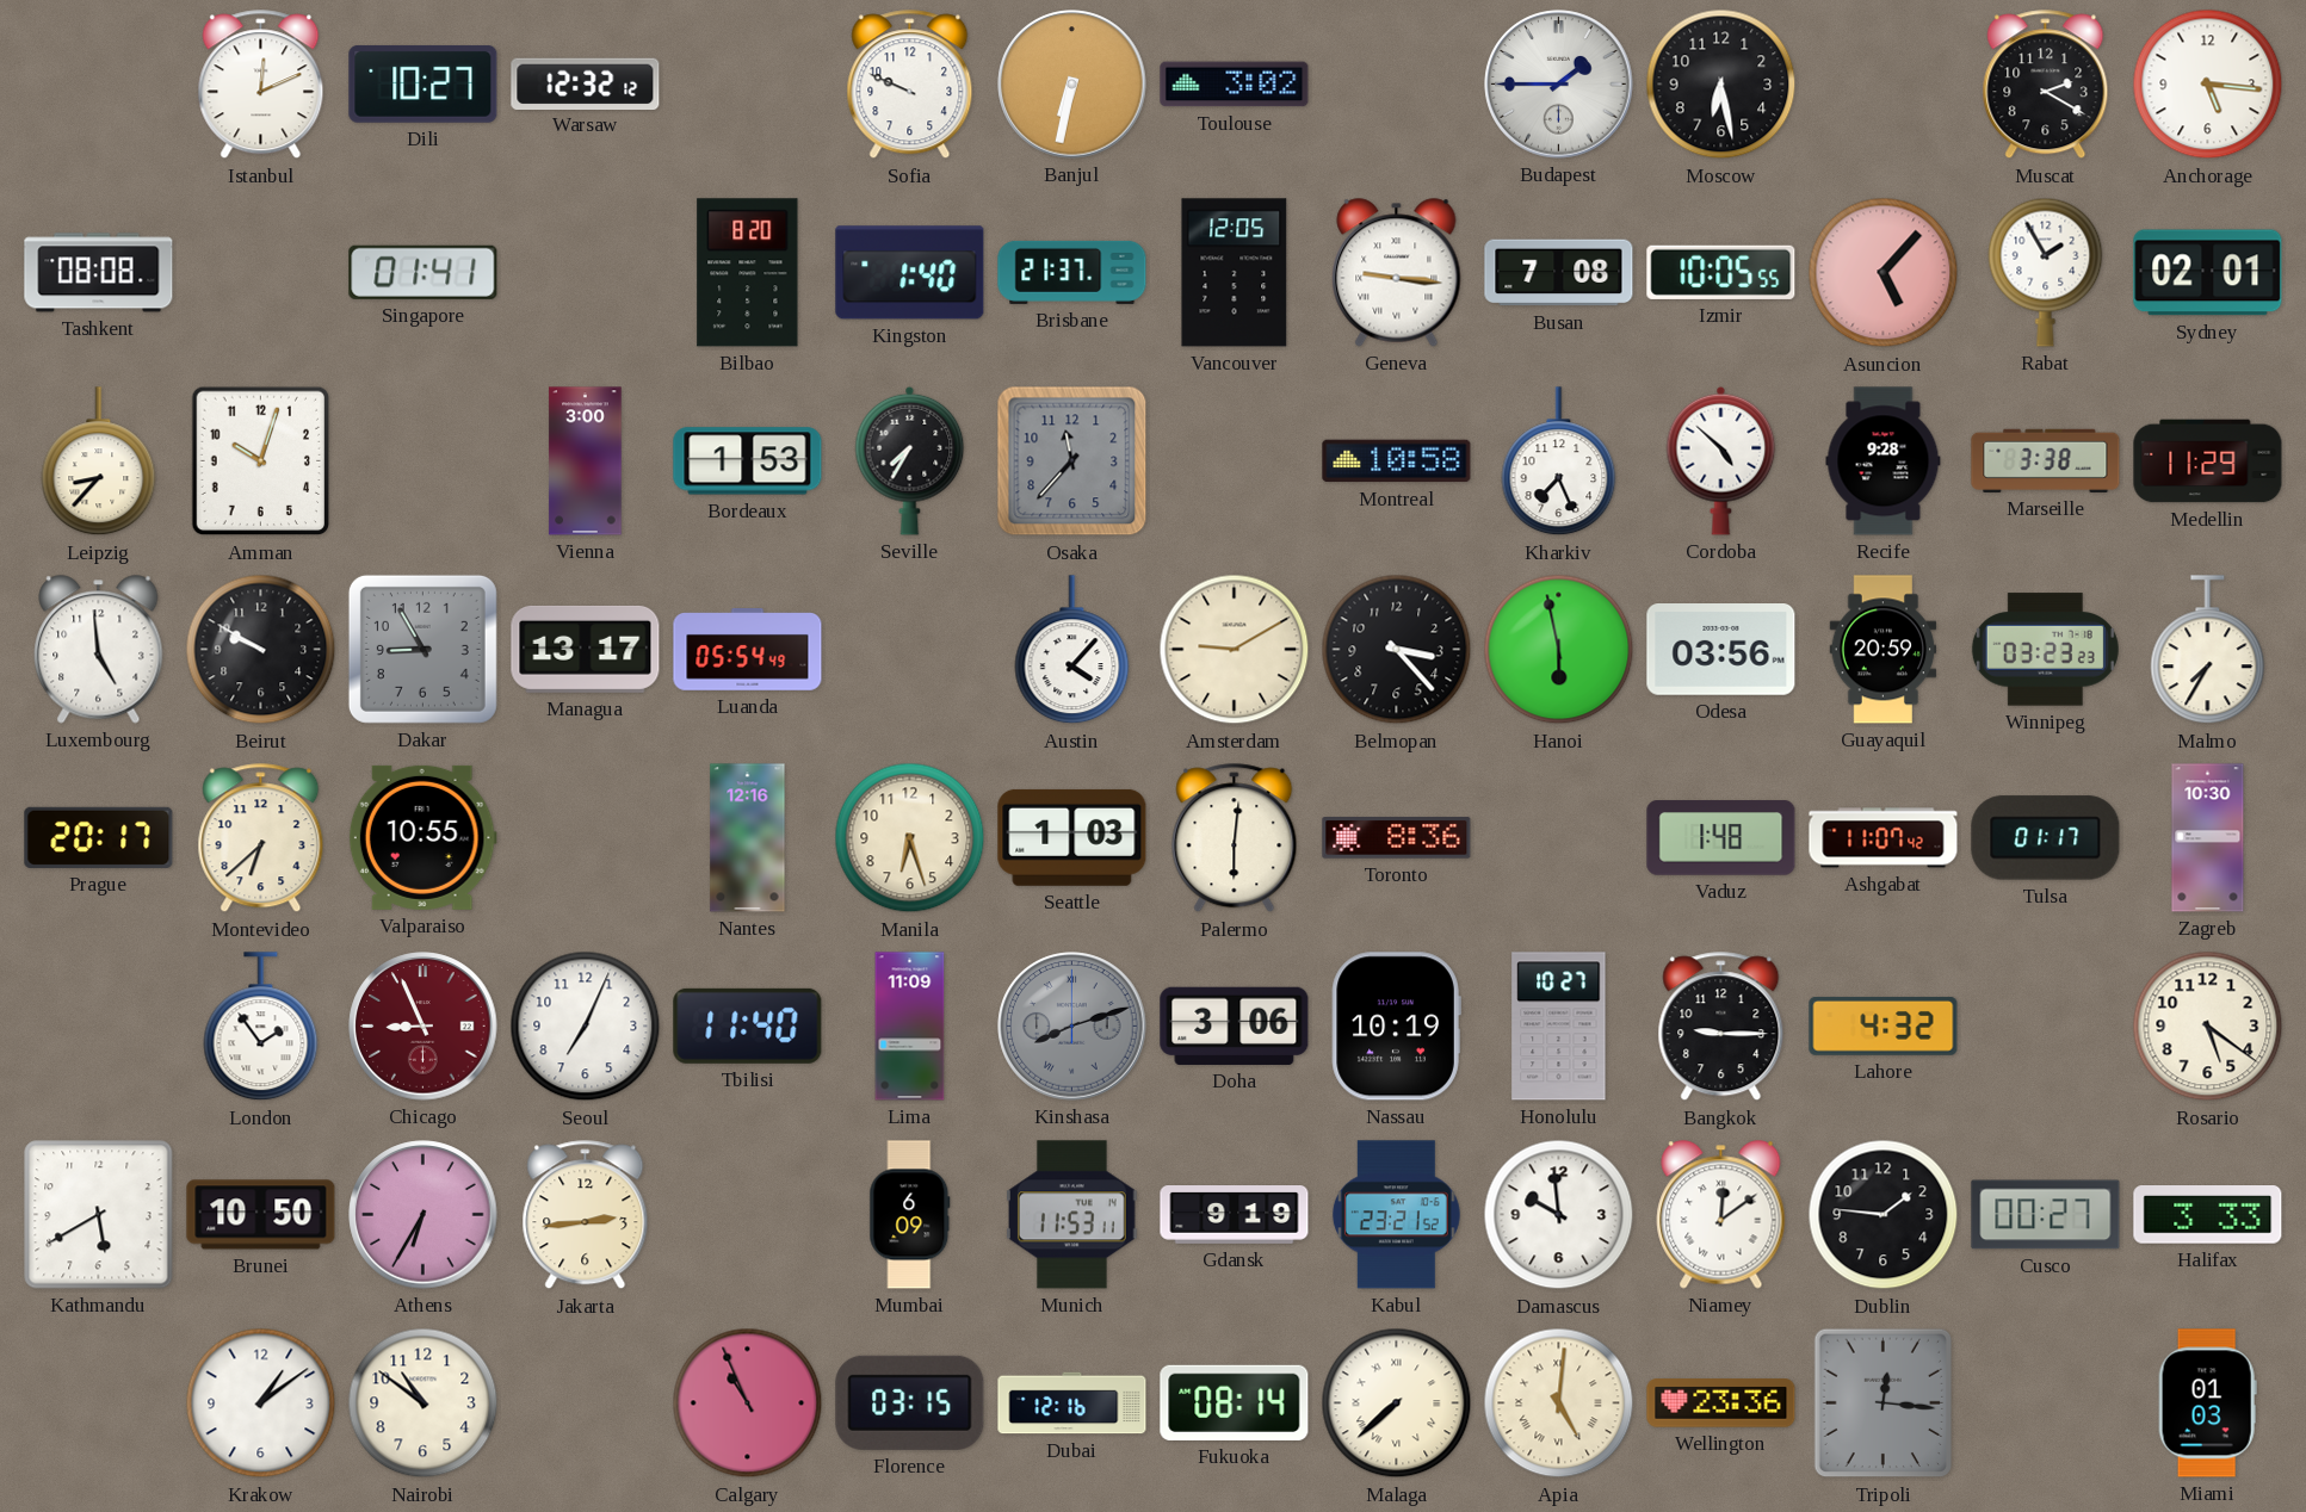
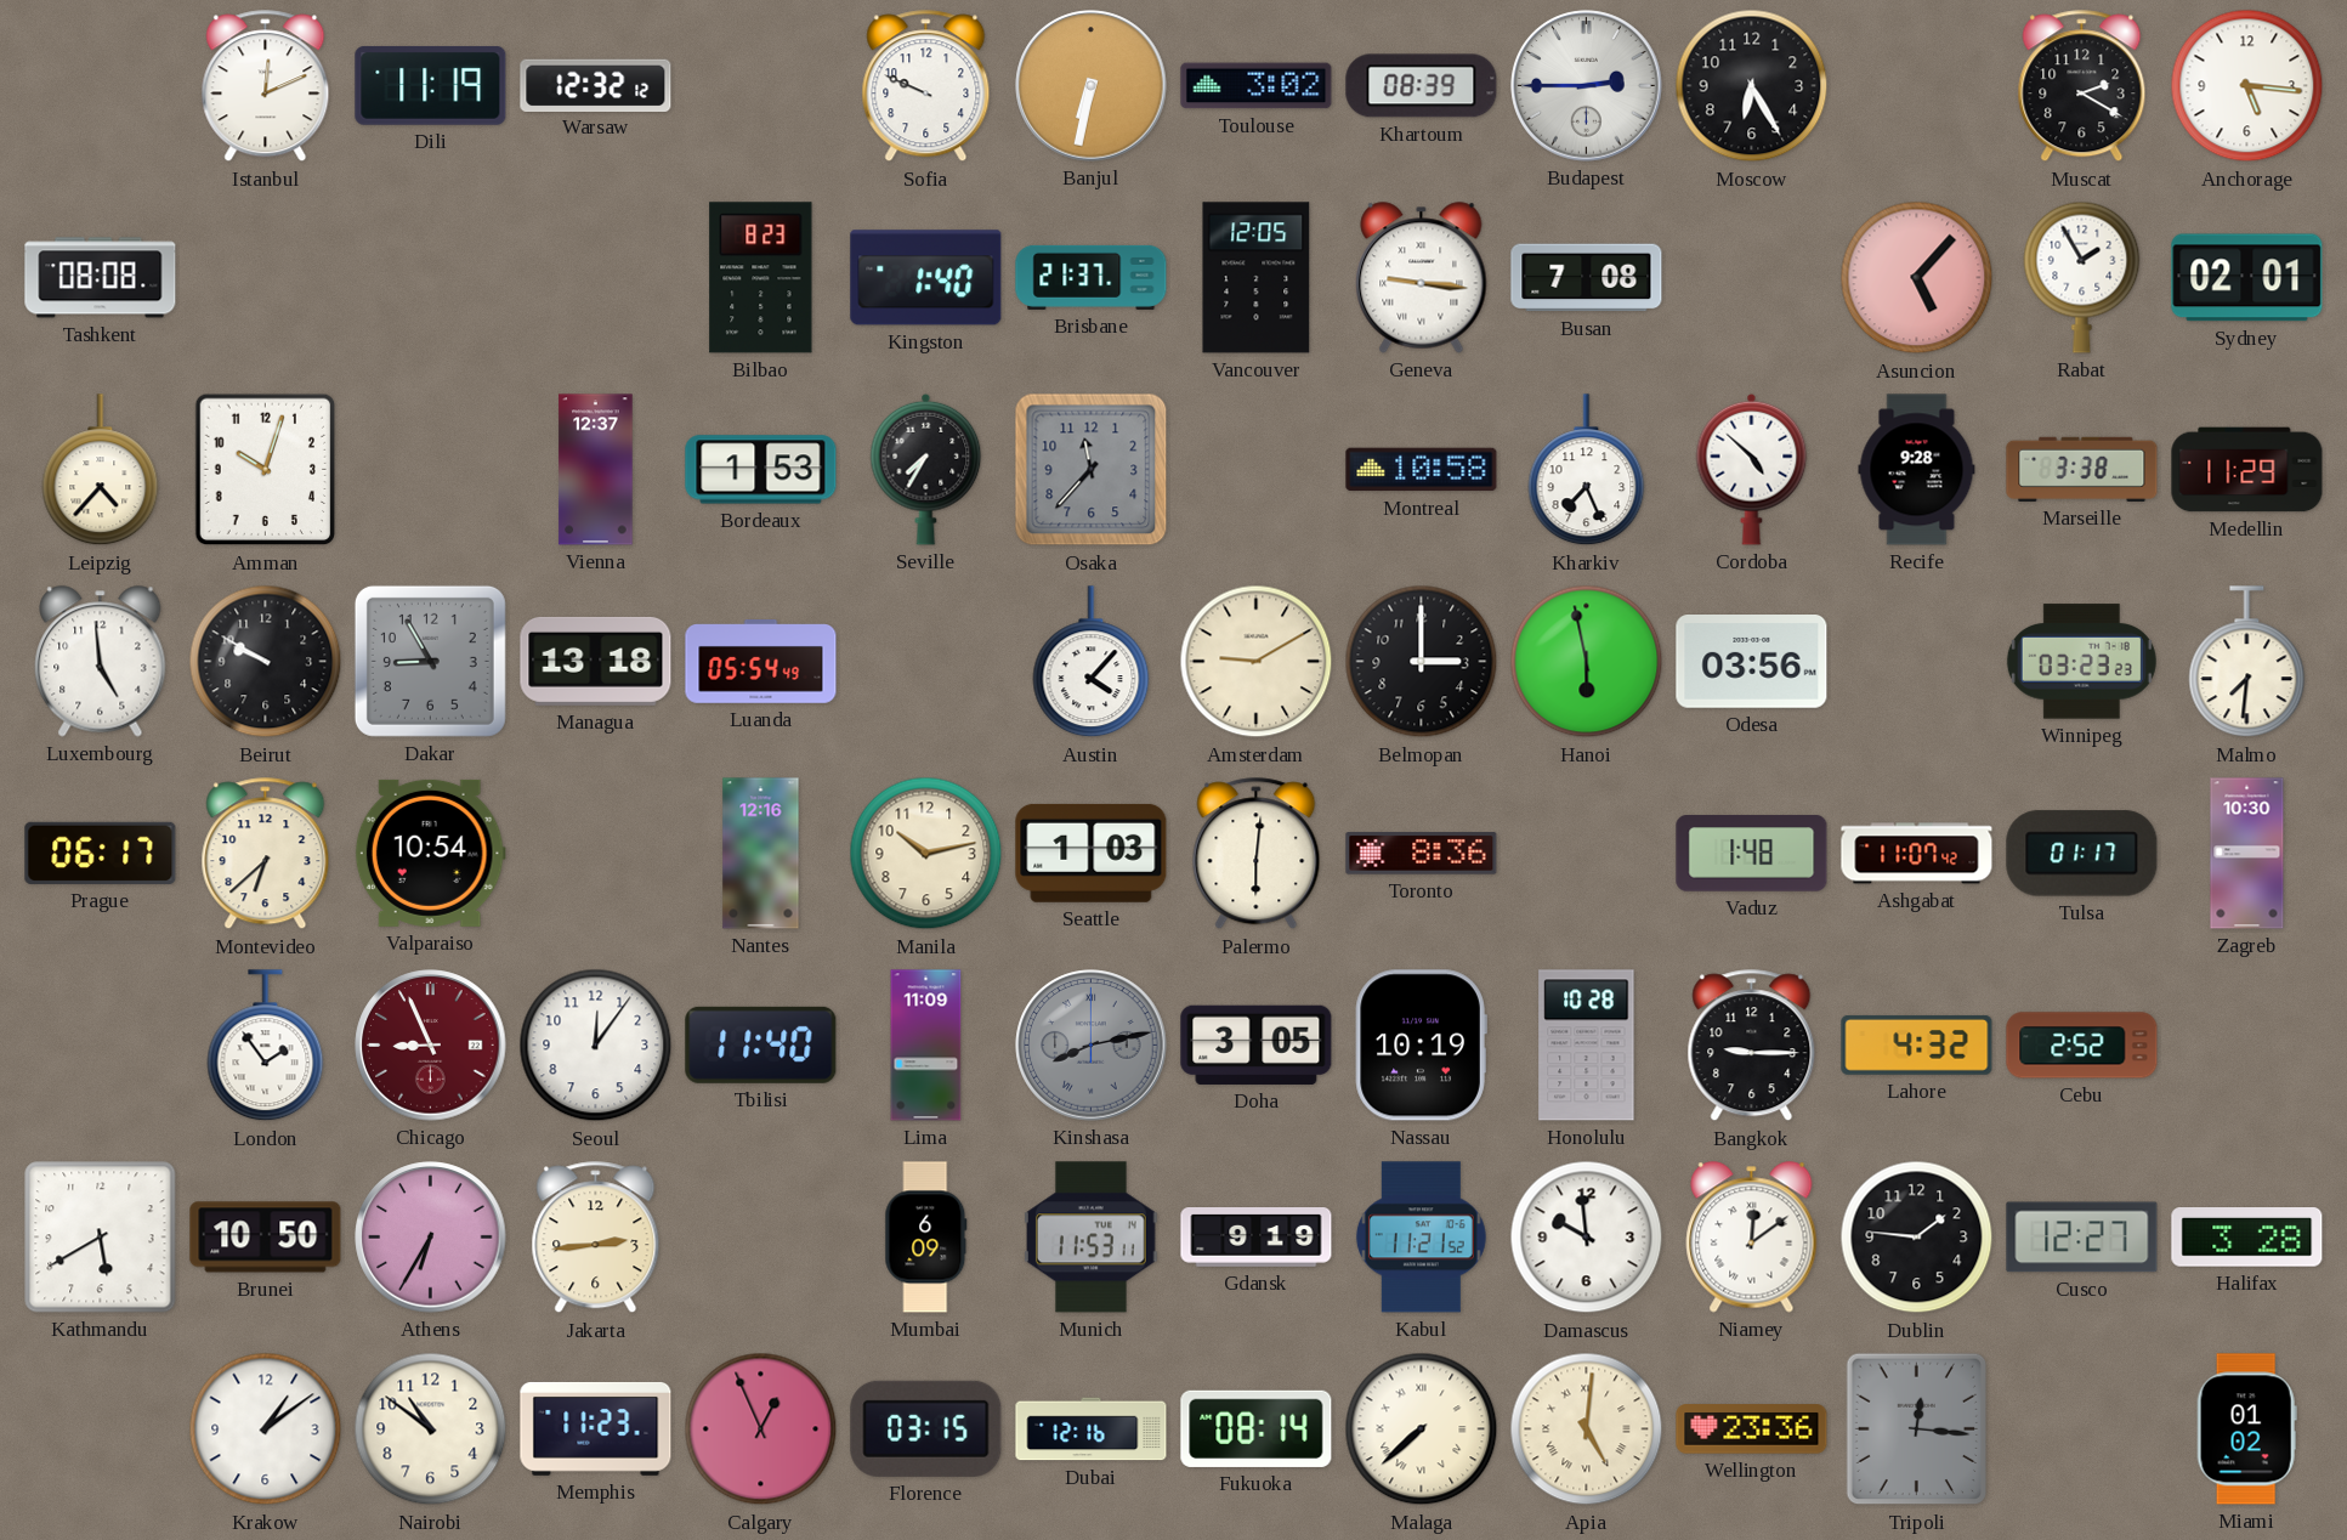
Dili: 10:27 -> 11:19
Khartoum: none -> 08:39
Budapest: 1:45 -> 2:45
Moscow: 6:28 -> 6:25
Singapore: 01:41 -> none
Bilbao: 8:20 -> 8:23
Izmir: 10:05 -> none
Leipzig: 8:37 -> 4:37
Vienna: 3:00 -> 12:37
Managua: 13:17 -> 13:18
Belmopan: 3:23 -> 3:00
Guayaquil: 20:59 -> none
Malmo: 7:35 -> 7:31
Prague: 20:17 -> 06:17
Valparaiso: 10:55 -> 10:54
Manila: 6:27 -> 10:13
Seoul: 7:04 -> 12:06
Kinshasa: 8:12 -> 8:13
Doha: 3:06 -> 3:05
Honolulu: 10:27 -> 10:28
Cebu: none -> 2:52
Rosario: 5:21 -> none
Kabul: 23:21 -> 11:21
Cusco: 00:27 -> 12:27
Halifax: 3:33 -> 3:28
Memphis: none -> 11:23
Calgary: 10:56 -> 12:56
Miami: 01:03 -> 01:02
